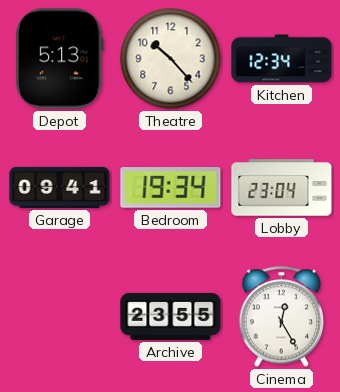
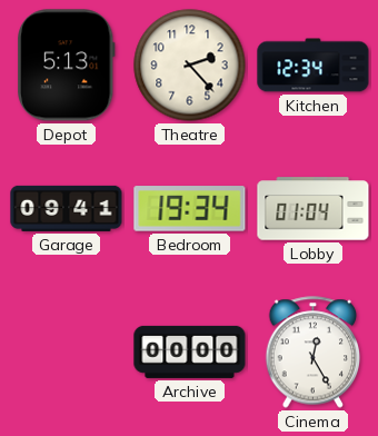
Theatre: 10:23 -> 2:23
Lobby: 23:04 -> 01:04
Archive: 23:55 -> 00:00
